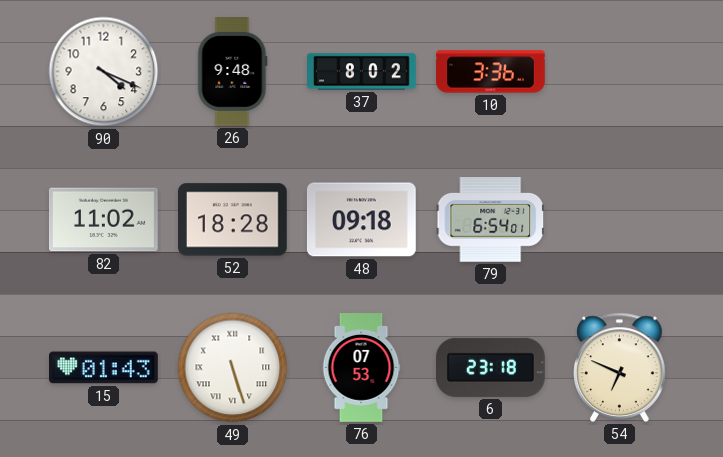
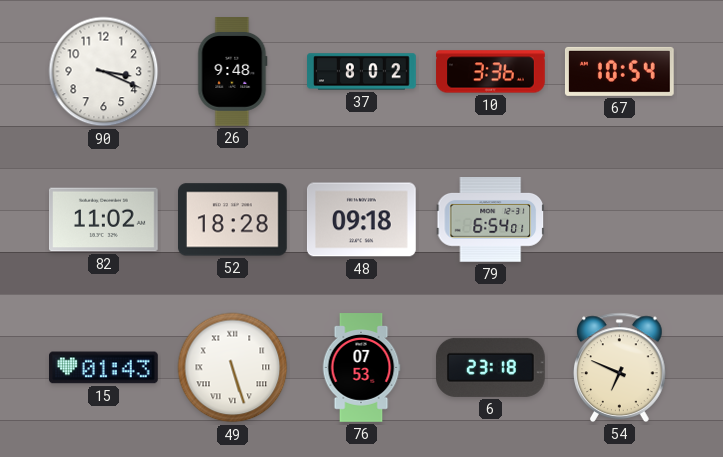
90: 4:19 -> 3:19
67: none -> 10:54
